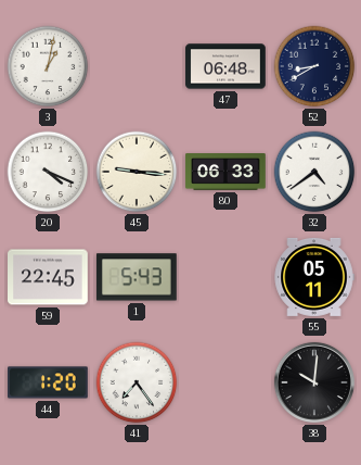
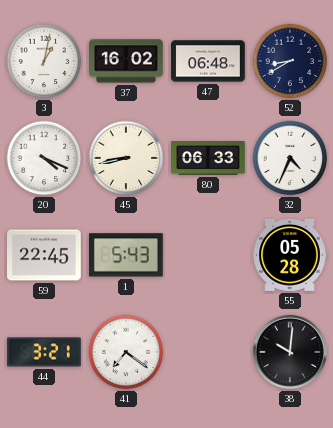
37: none -> 16:02
45: 9:16 -> 8:43
32: 4:39 -> 4:34
55: 05:11 -> 05:28
44: 1:20 -> 3:21
41: 7:24 -> 7:21
